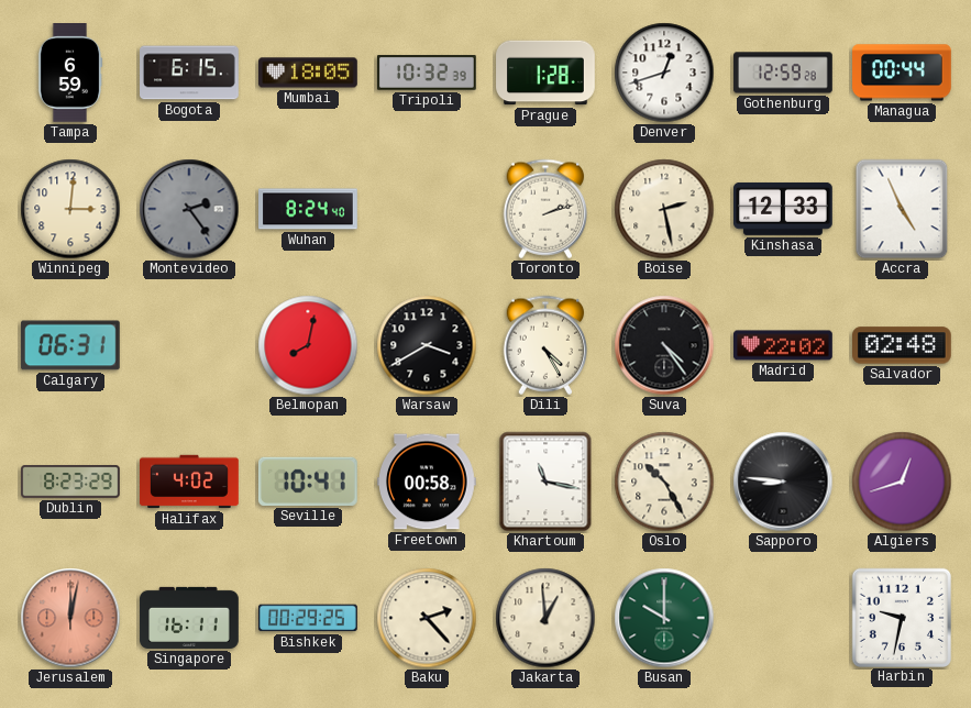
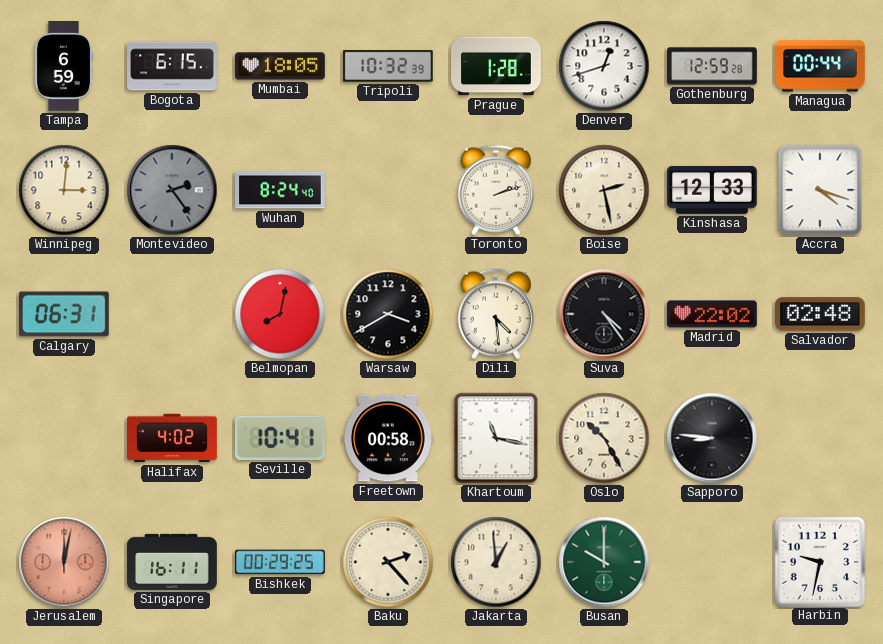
Accra: 4:56 -> 4:18
Dili: 4:25 -> 4:29
Dublin: 8:23 -> none
Algiers: 12:42 -> none
